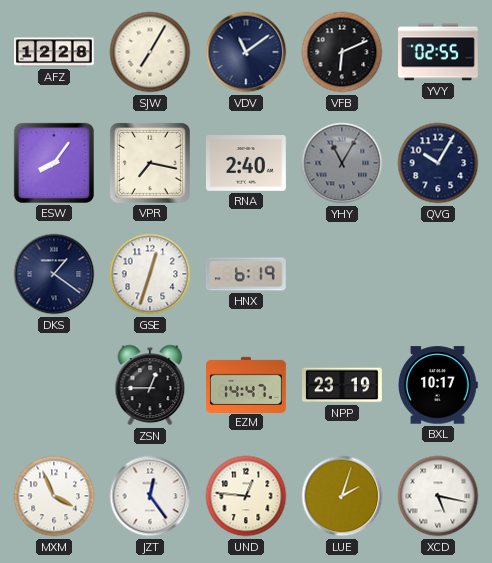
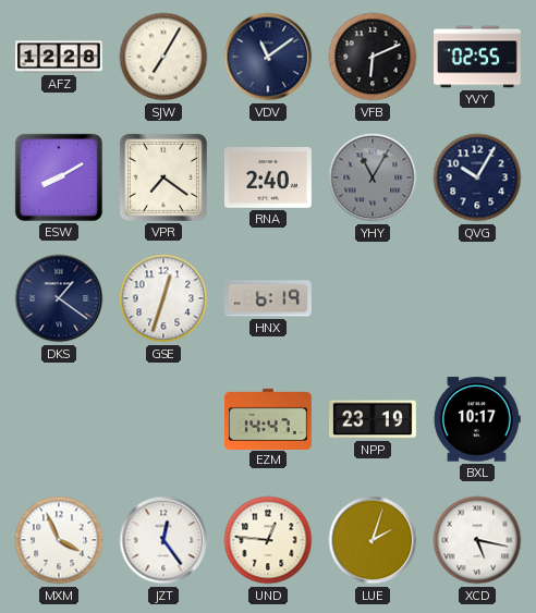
ESW: 8:06 -> 8:10
VPR: 7:17 -> 7:21
ZSN: 12:45 -> none
